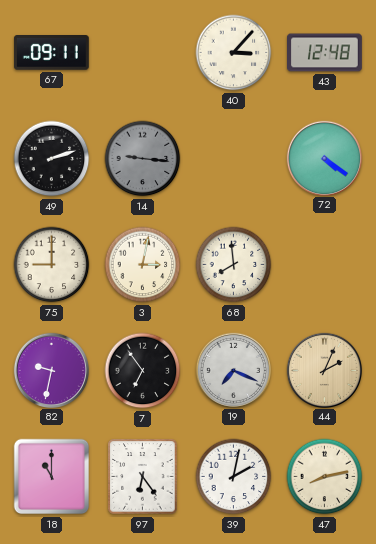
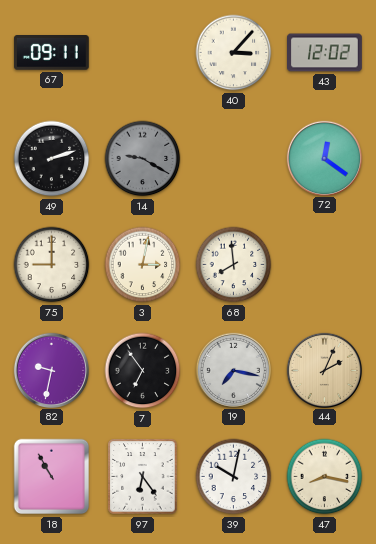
43: 12:48 -> 12:02
14: 9:16 -> 9:20
72: 4:21 -> 12:21
19: 7:19 -> 7:17
18: 11:00 -> 10:55
39: 2:02 -> 10:02
47: 8:13 -> 8:17
